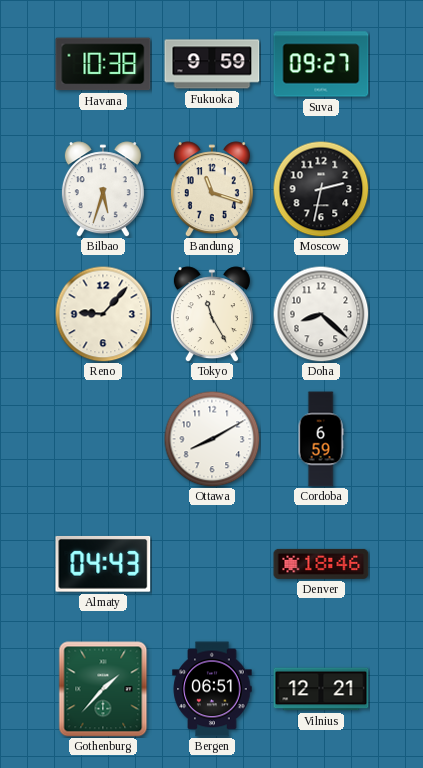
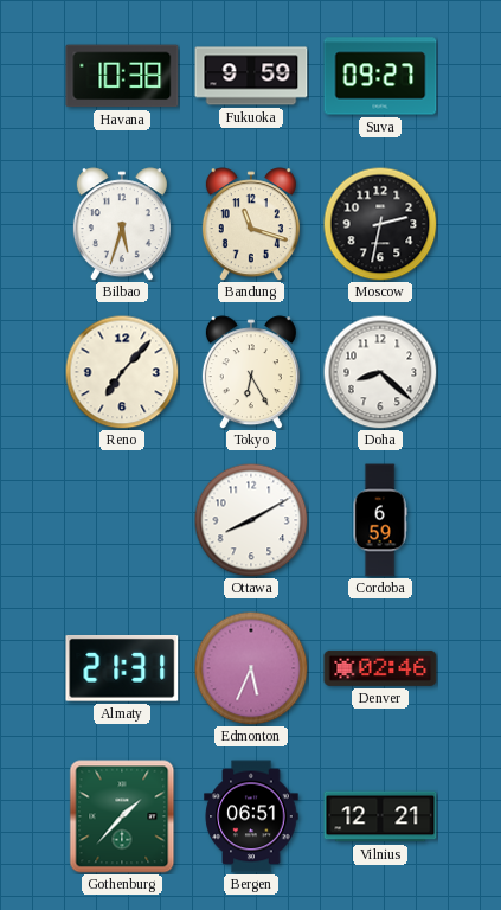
Reno: 9:07 -> 7:07
Tokyo: 11:25 -> 6:25
Almaty: 04:43 -> 21:31
Edmonton: none -> 5:34
Denver: 18:46 -> 02:46
